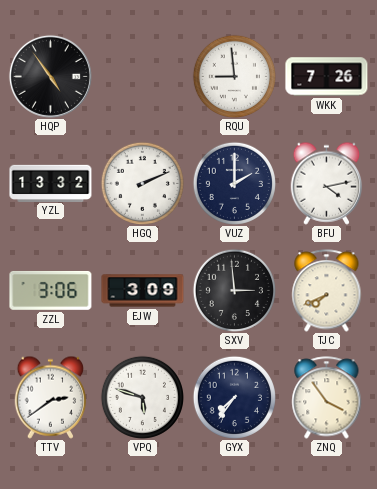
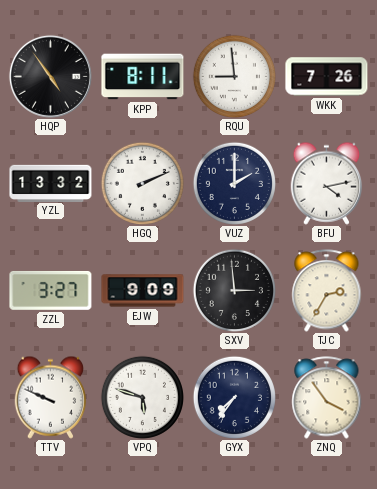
KPP: none -> 8:11
ZZL: 3:06 -> 3:27
EJW: 3:09 -> 9:09
TJC: 7:41 -> 2:35
TTV: 2:39 -> 9:49
